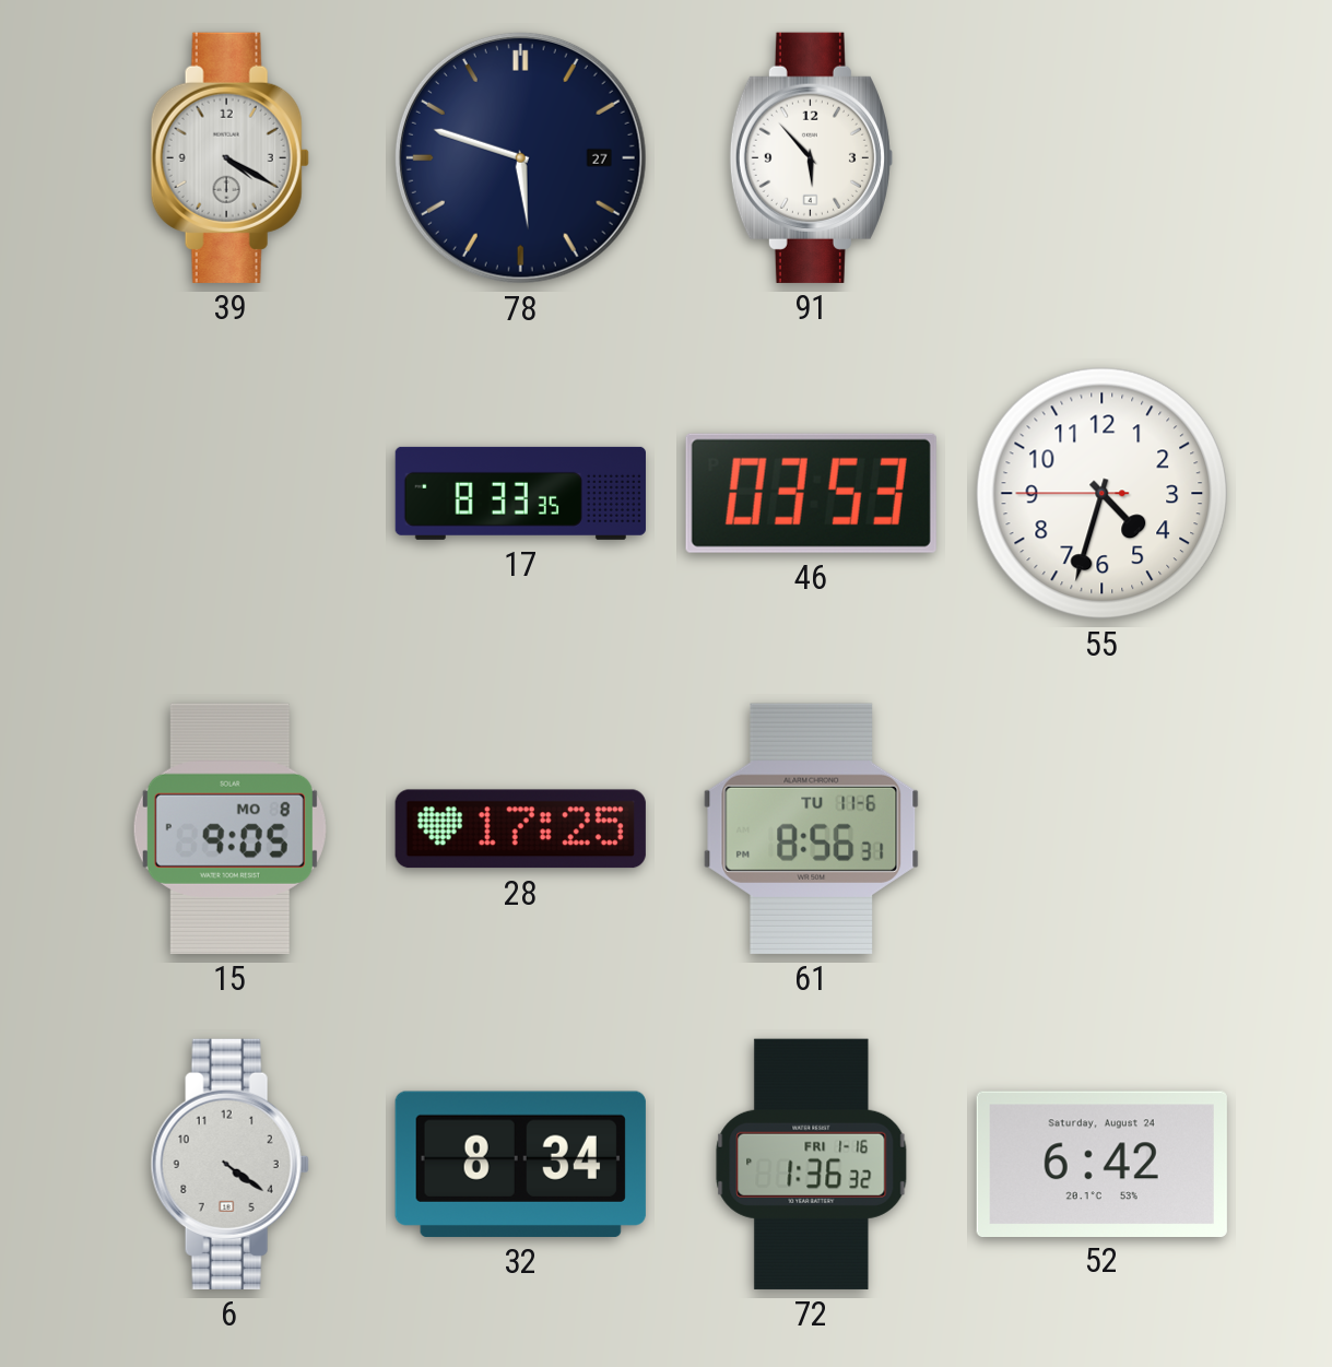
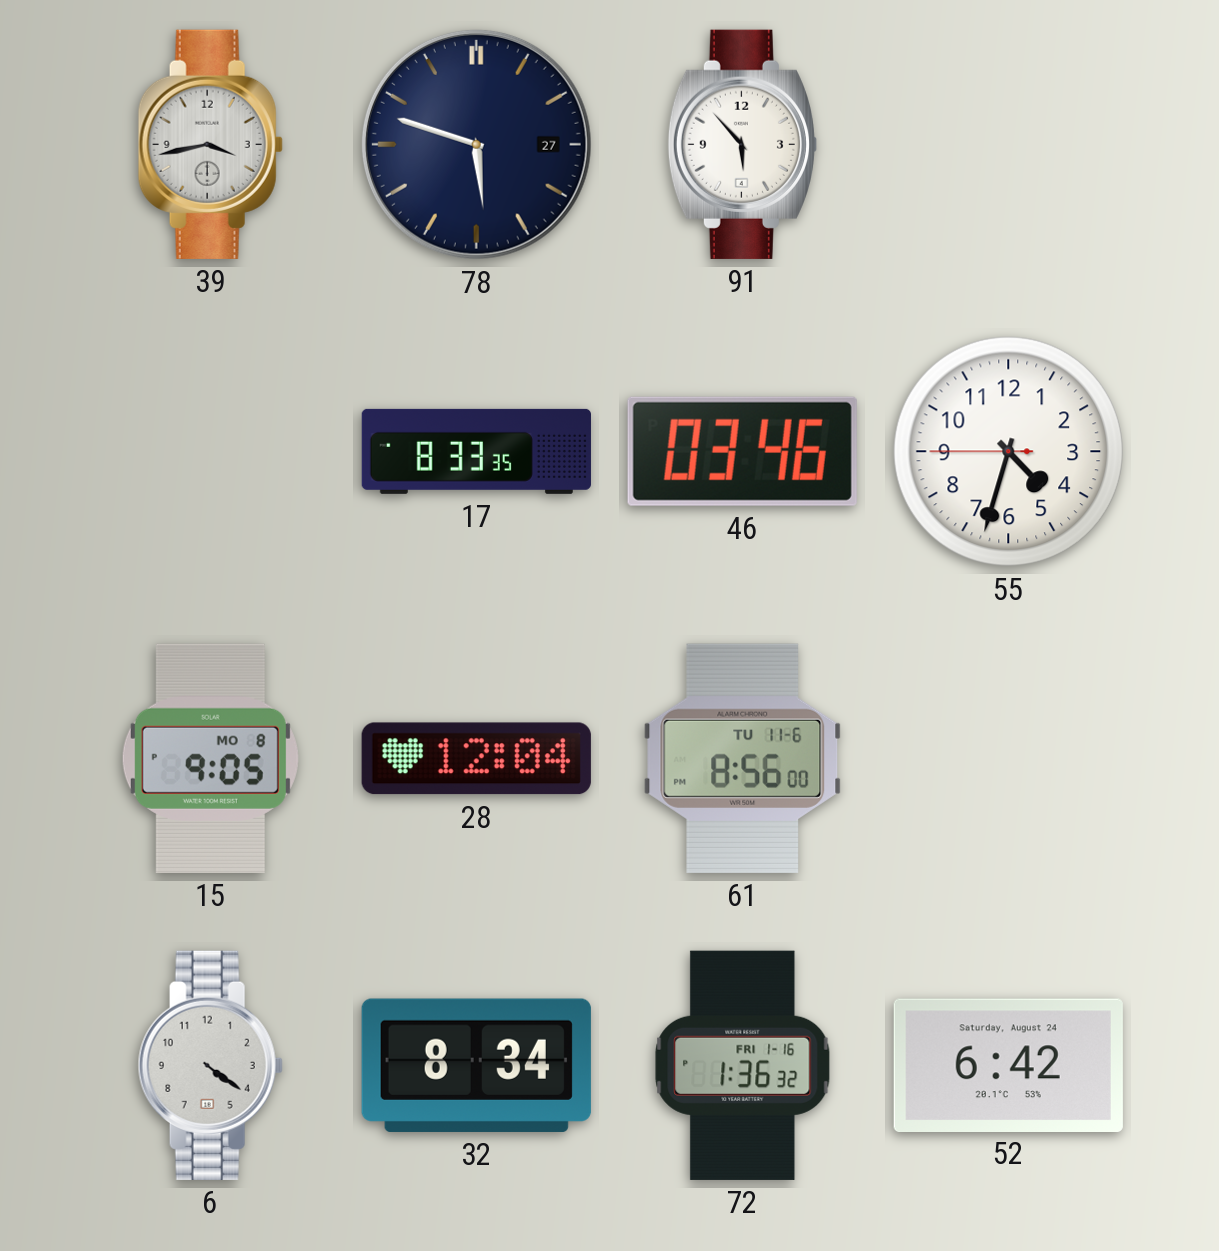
39: 4:20 -> 3:43
46: 03:53 -> 03:46
28: 17:25 -> 12:04
61: 8:56:31 -> 8:56:00
